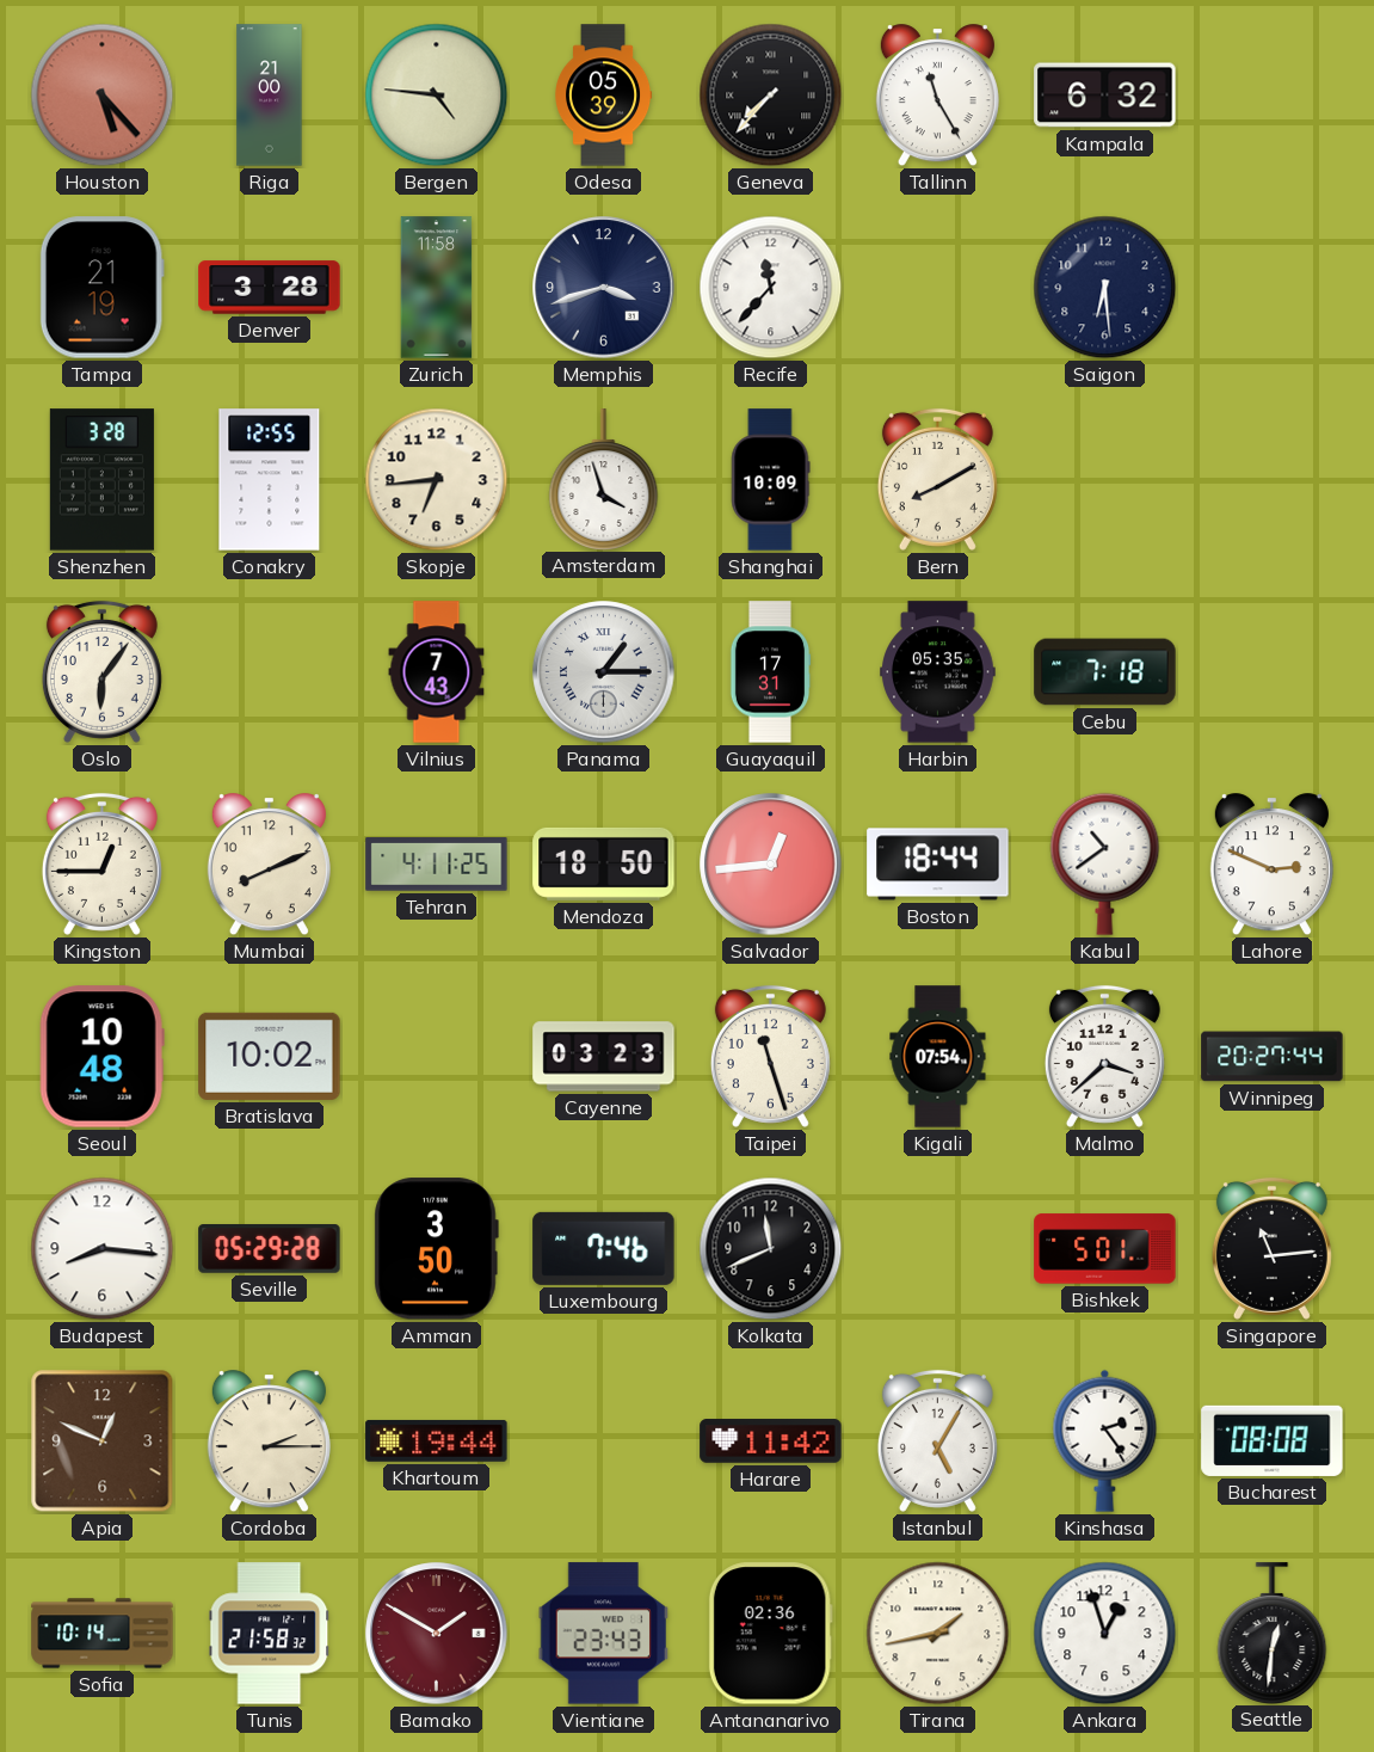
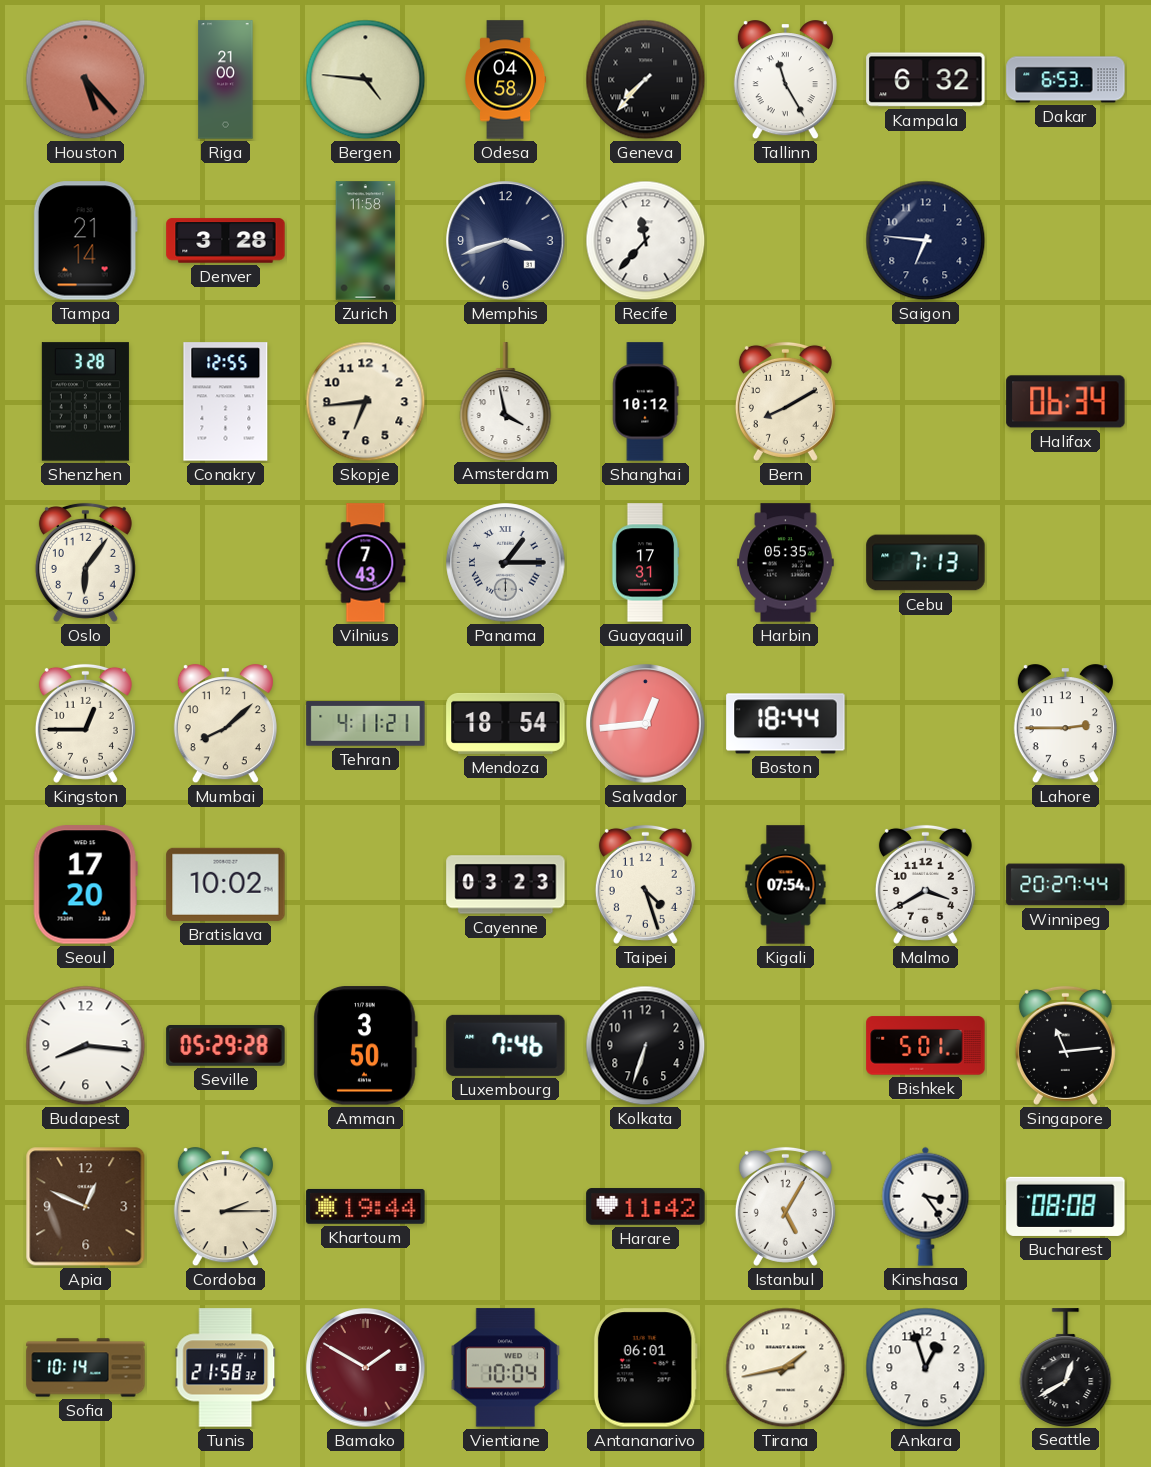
Odesa: 05:39 -> 04:58
Dakar: none -> 6:53
Tampa: 21:19 -> 21:14
Saigon: 6:29 -> 6:46
Amsterdam: 3:57 -> 3:58
Shanghai: 10:09 -> 10:12
Halifax: none -> 06:34
Cebu: 7:18 -> 7:13
Mumbai: 8:11 -> 8:08
Tehran: 4:11:25 -> 4:11:21
Mendoza: 18:50 -> 18:54
Kabul: 10:39 -> none
Lahore: 2:49 -> 2:45
Seoul: 10:48 -> 17:20
Taipei: 11:27 -> 4:27
Malmo: 3:38 -> 3:40
Kolkata: 11:41 -> 6:33
Kinshasa: 2:24 -> 3:24
Vientiane: 23:43 -> 10:04
Antananarivo: 02:36 -> 06:01
Seattle: 12:31 -> 12:40
